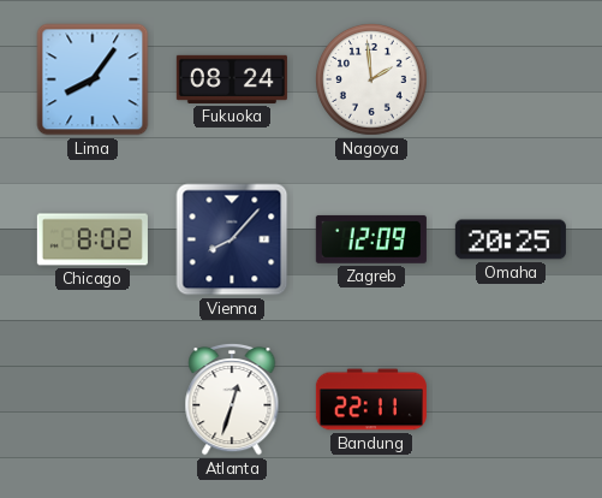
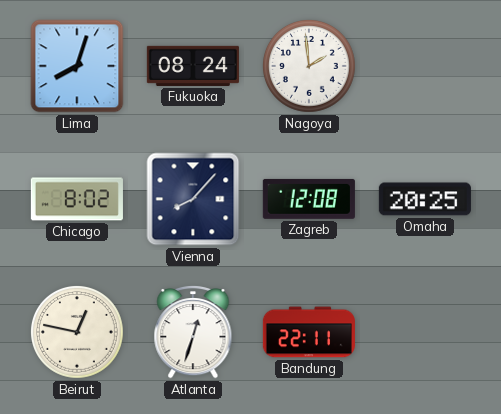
Lima: 8:06 -> 8:03
Zagreb: 12:09 -> 12:08
Beirut: none -> 12:47
